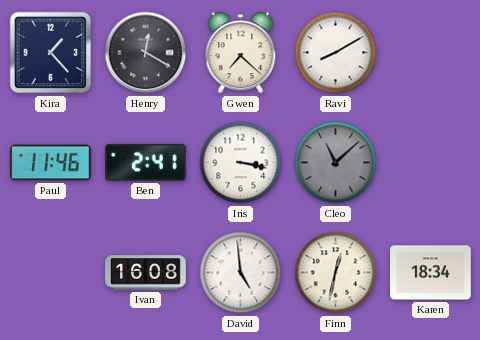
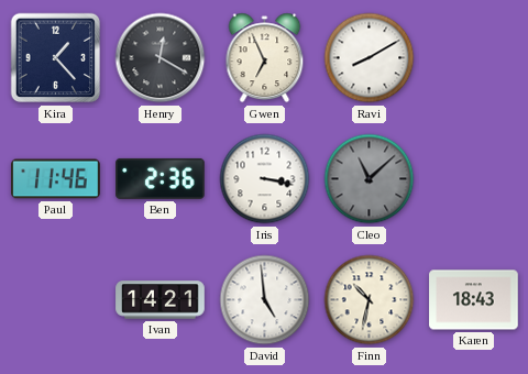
Gwen: 7:22 -> 6:56
Ben: 2:41 -> 2:36
Ivan: 16:08 -> 14:21
Finn: 12:32 -> 10:32
Karen: 18:34 -> 18:43
